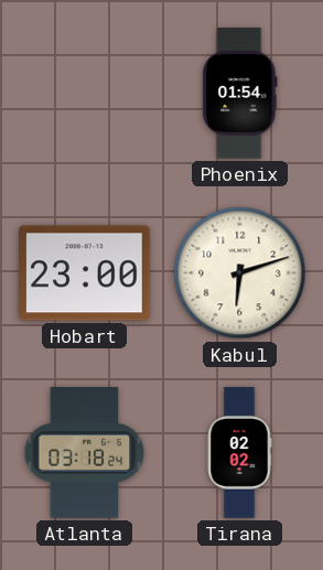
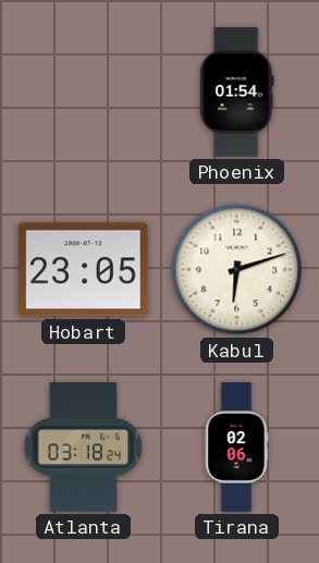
Hobart: 23:00 -> 23:05
Tirana: 02:02 -> 02:06
